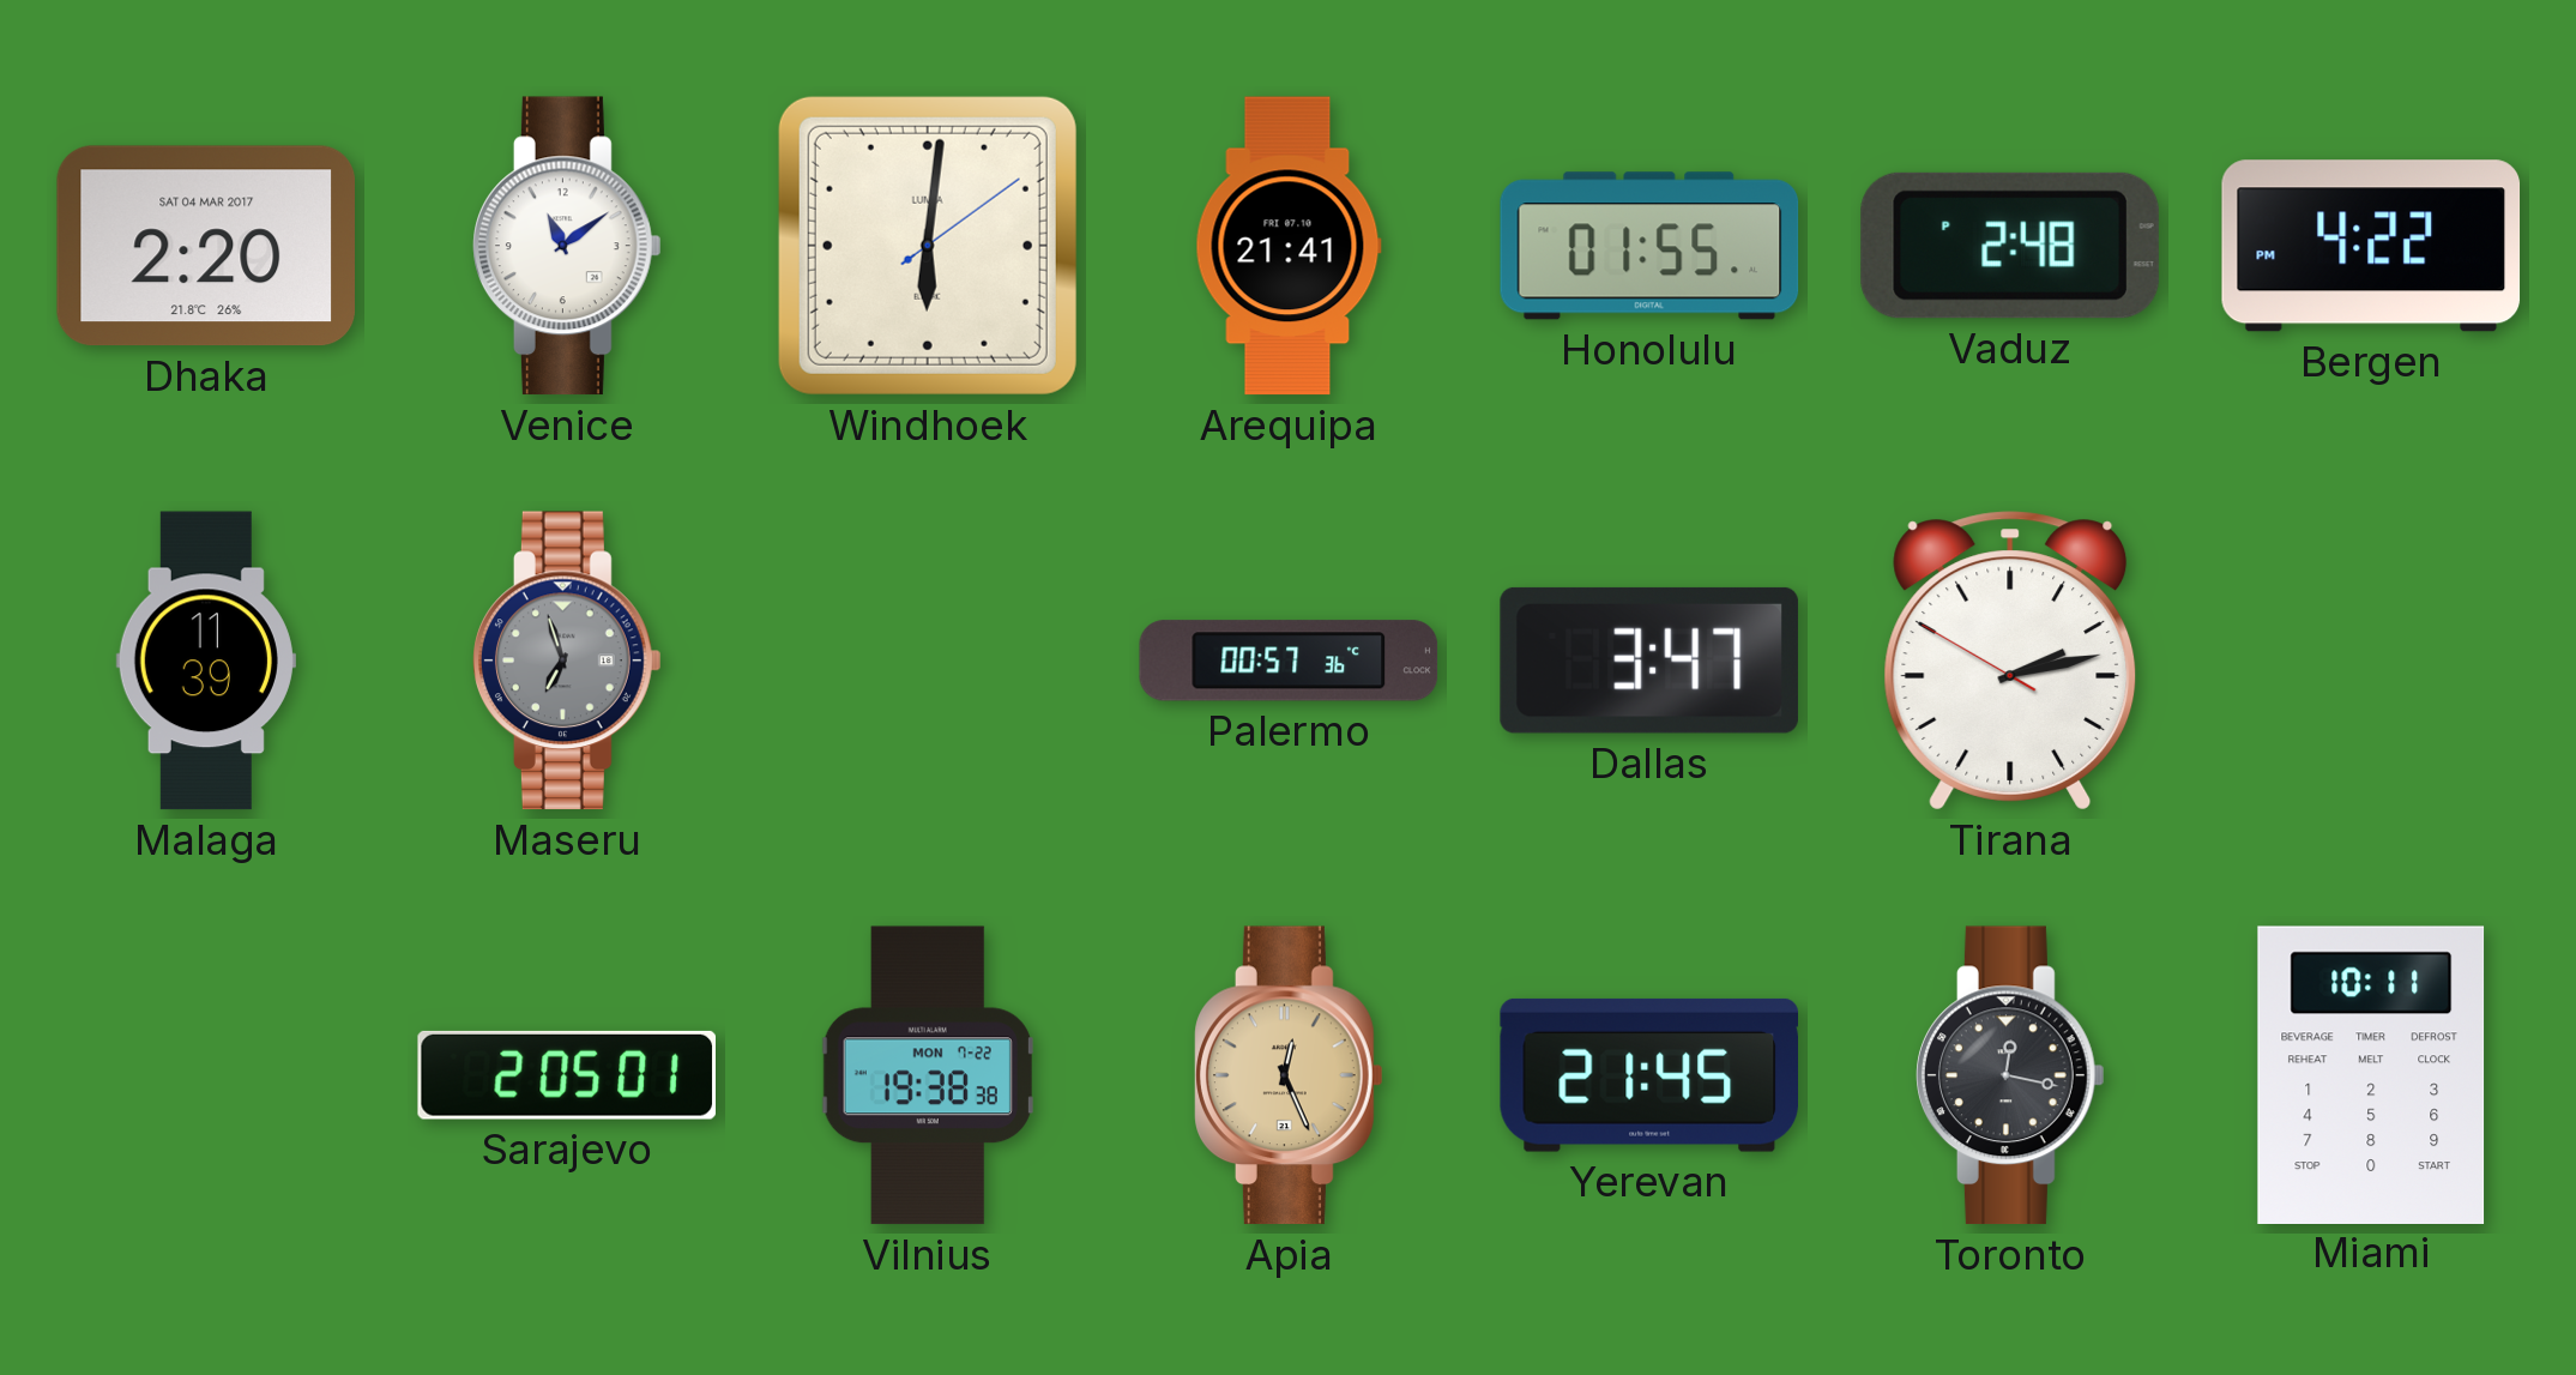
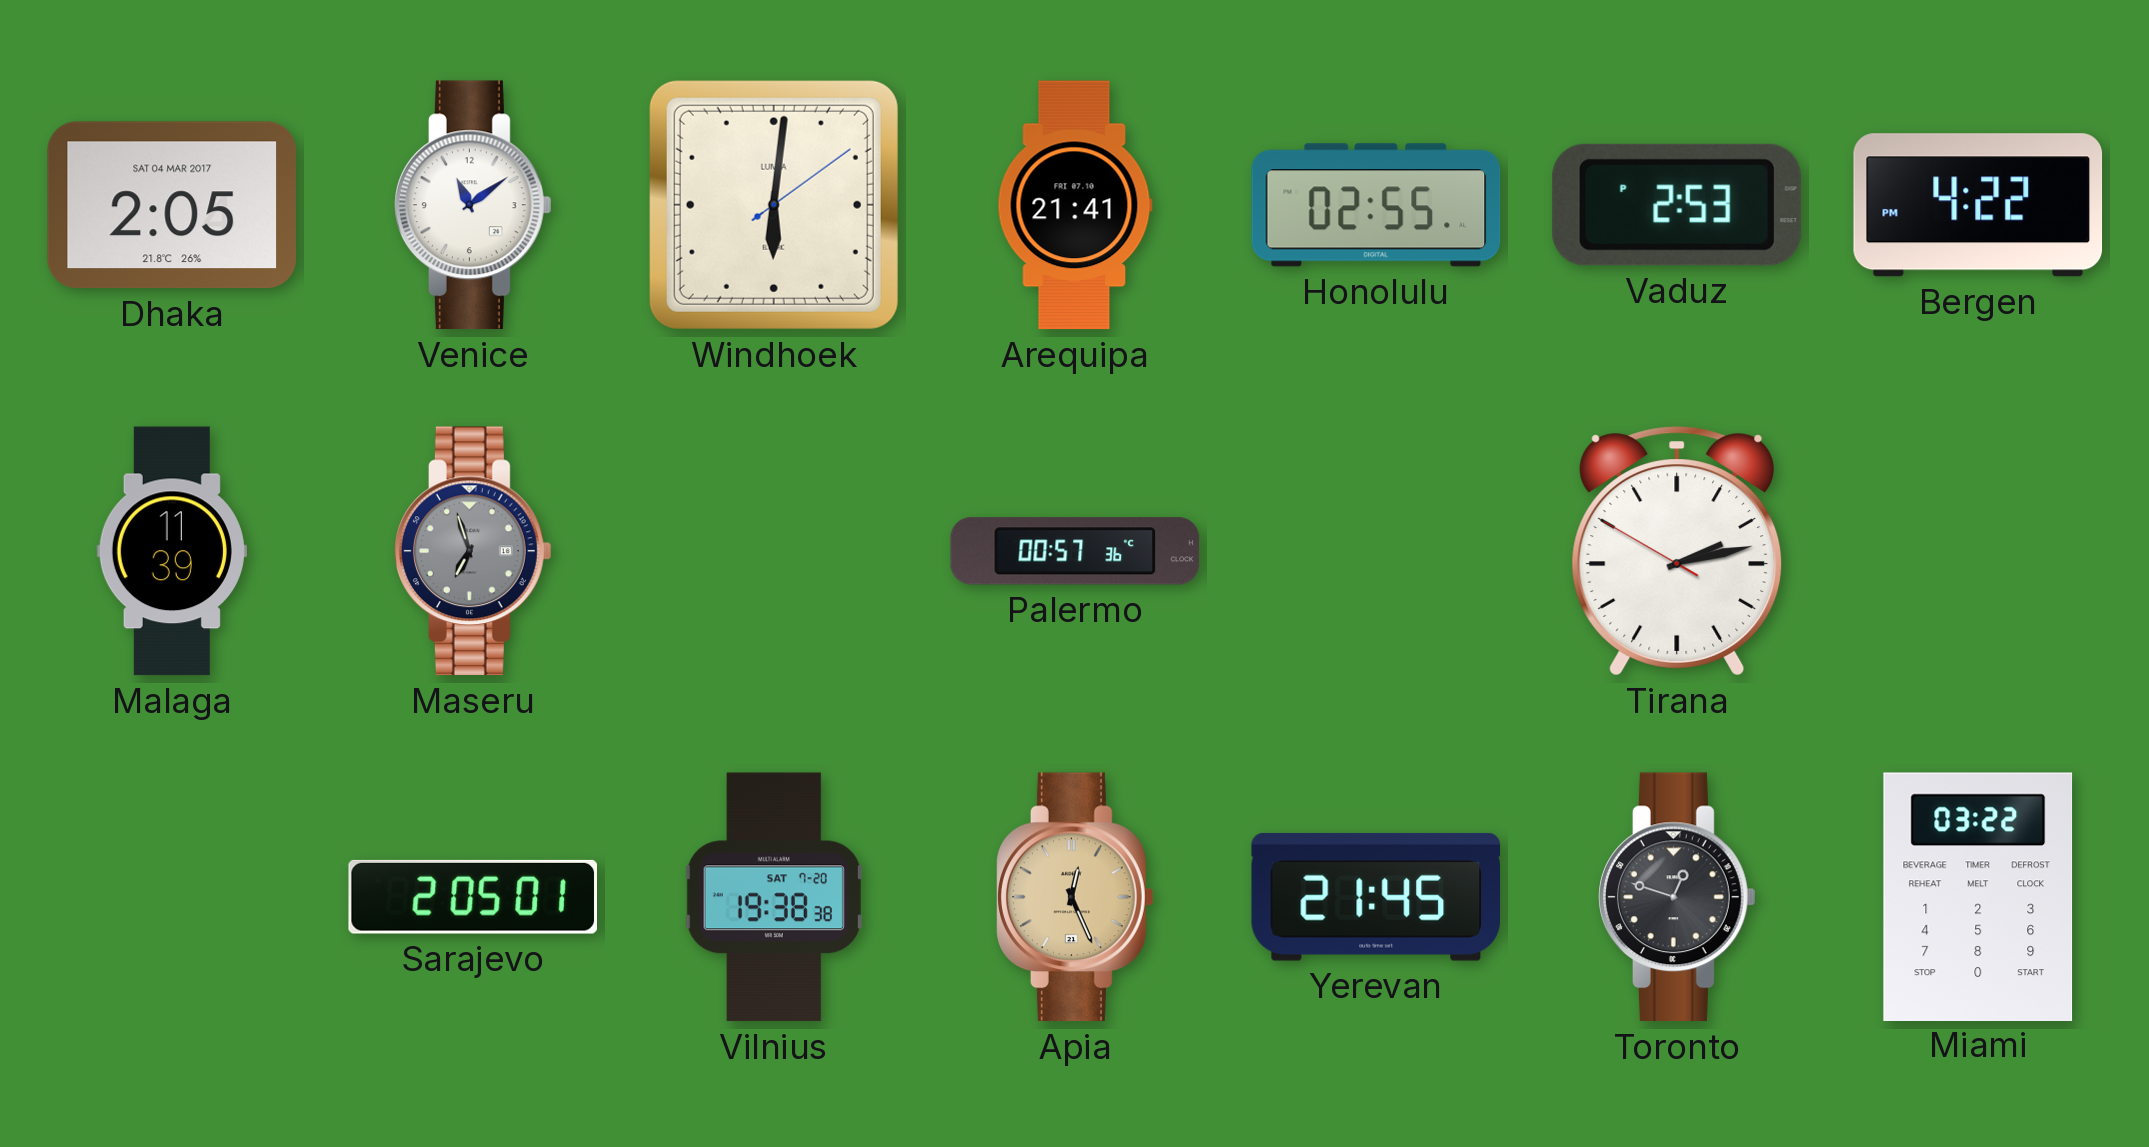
Dhaka: 2:20 -> 2:05
Honolulu: 01:55 -> 02:55
Vaduz: 2:48 -> 2:53
Dallas: 3:47 -> none
Vilnius date: MON 7-22 -> SAT 7-20
Toronto: 12:17 -> 12:48
Miami: 10:11 -> 03:22
